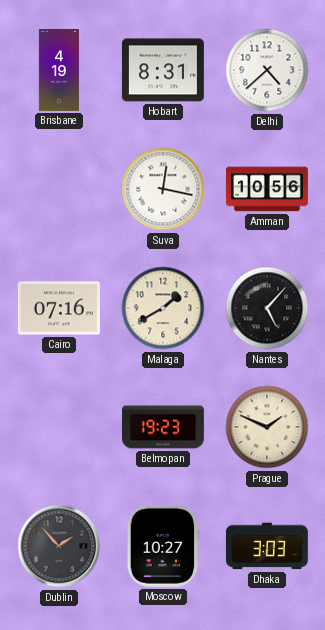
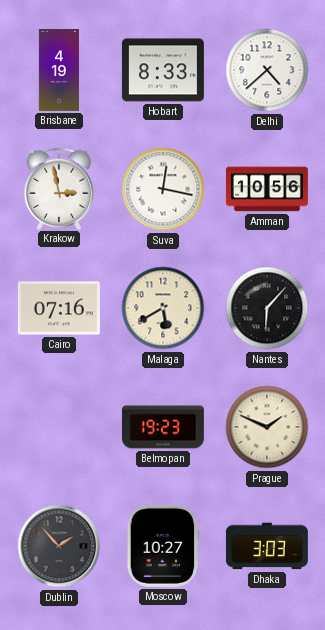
Hobart: 8:31 -> 8:33
Krakow: none -> 2:58
Malaga: 1:40 -> 5:40
Nantes: 5:07 -> 6:07
